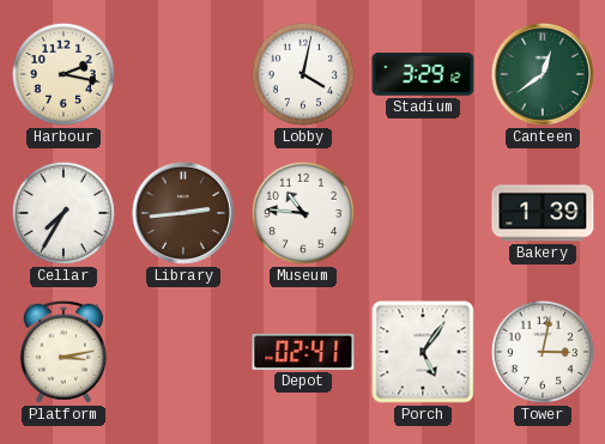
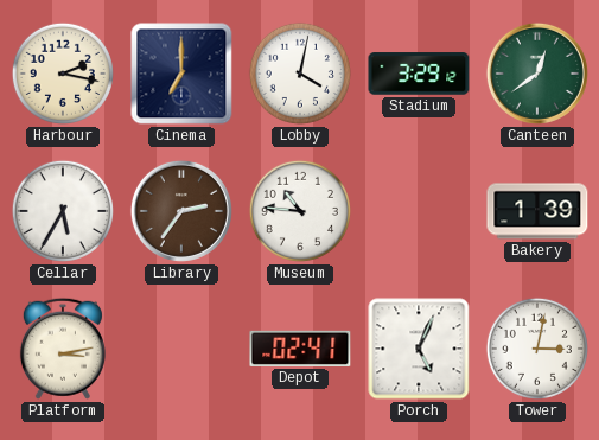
Cinema: none -> 7:00
Cellar: 7:35 -> 5:35
Library: 2:44 -> 2:36
Porch: 5:06 -> 5:04
